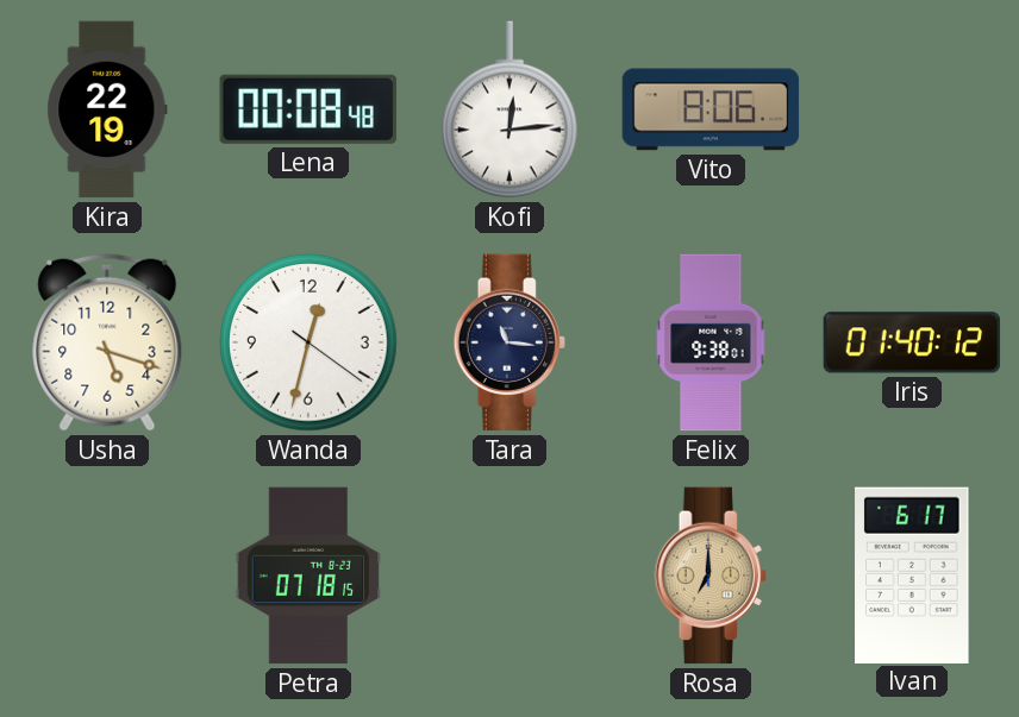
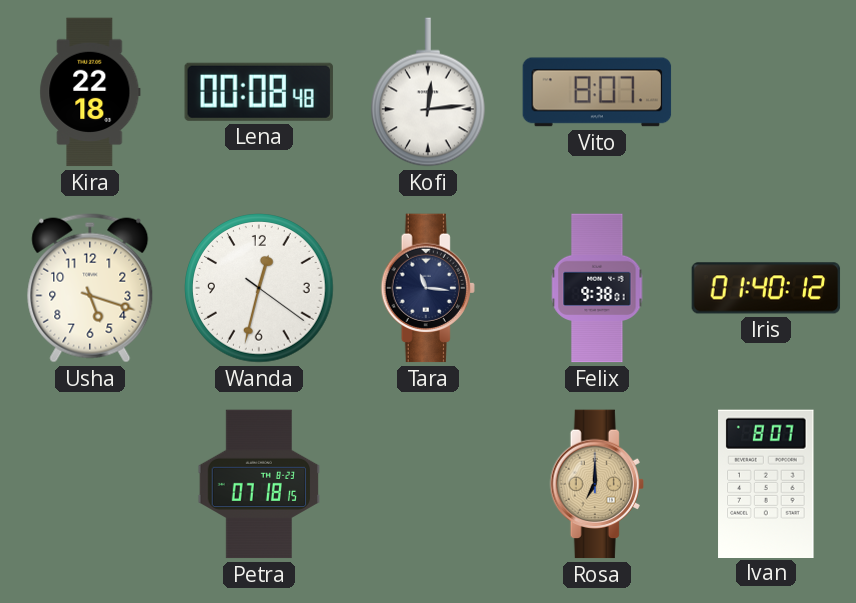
Kira: 22:19 -> 22:18
Vito: 8:06 -> 8:07
Ivan: 6:17 -> 8:07
